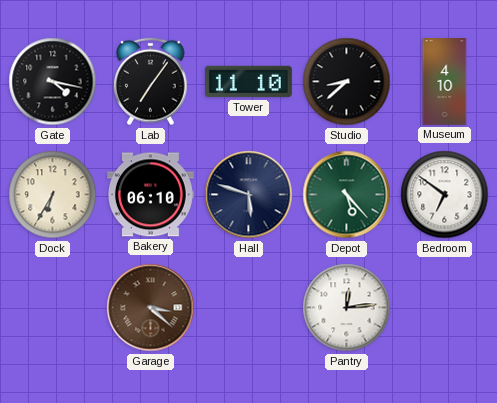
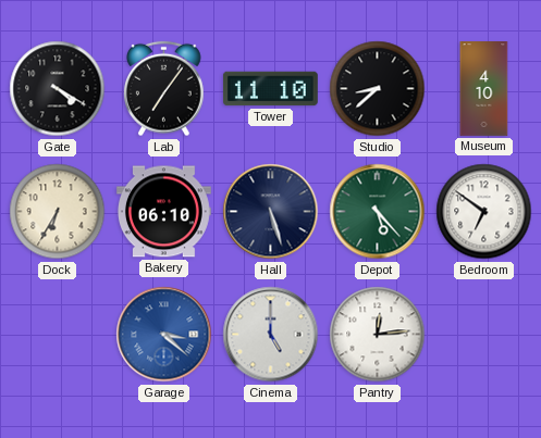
Gate: 4:17 -> 4:20
Hall: 5:48 -> 5:27
Garage dial: brown -> blue
Cinema: none -> 5:00
